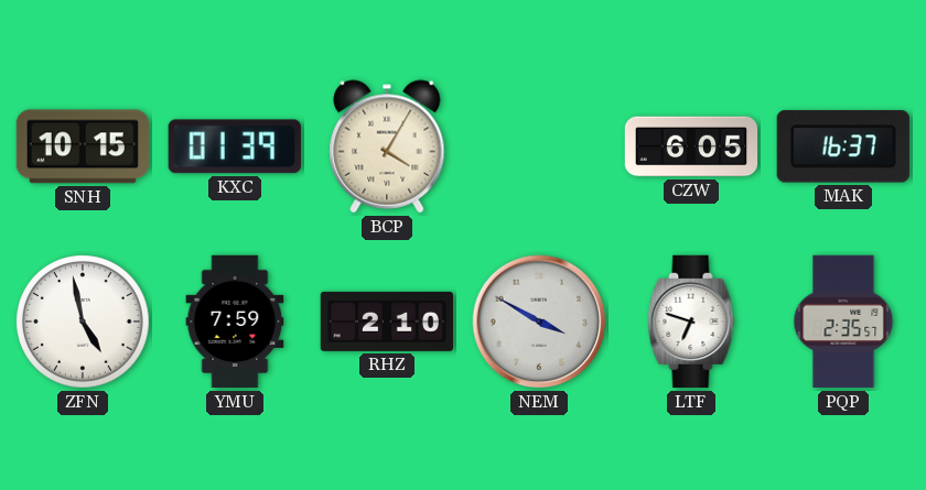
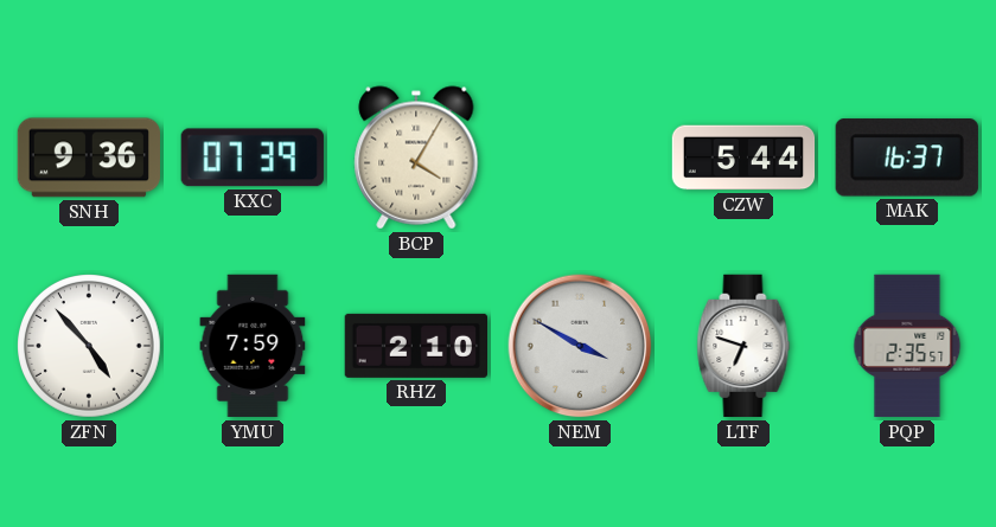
SNH: 10:15 -> 9:36
KXC: 01:39 -> 07:39
CZW: 6:05 -> 5:44
ZFN: 4:58 -> 4:53
